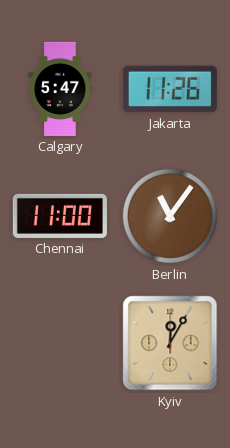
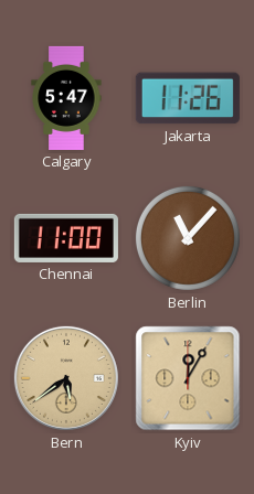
Berlin: 11:06 -> 11:07
Bern: none -> 5:39
